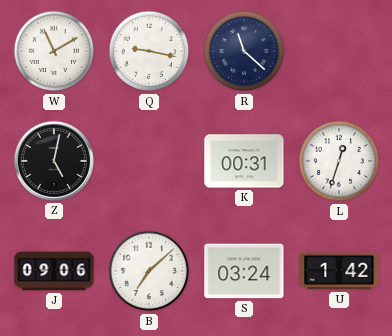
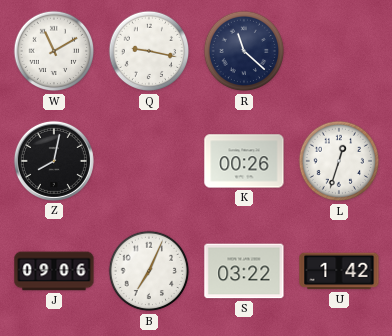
Z: 5:02 -> 8:02
K: 00:31 -> 00:26
B: 7:08 -> 7:04
S: 03:24 -> 03:22
